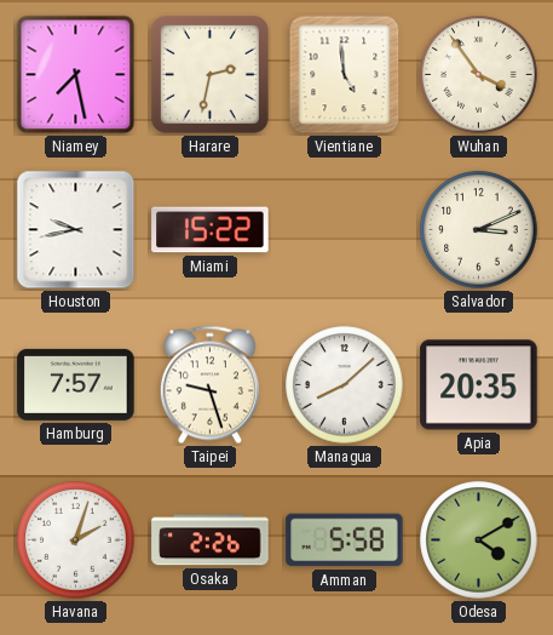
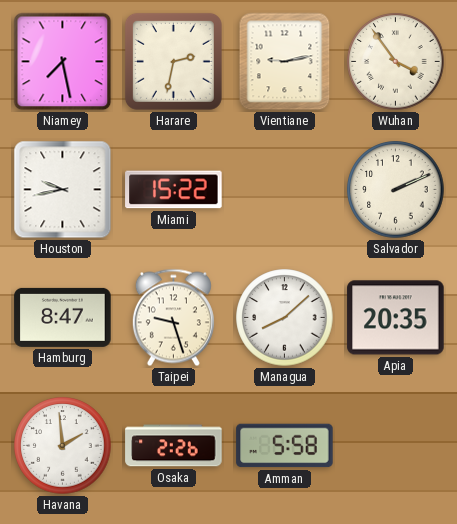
Vientiane: 4:59 -> 9:13
Salvador: 3:11 -> 2:11
Hamburg: 7:57 -> 8:47
Havana: 2:03 -> 1:59
Odesa: 4:10 -> none
